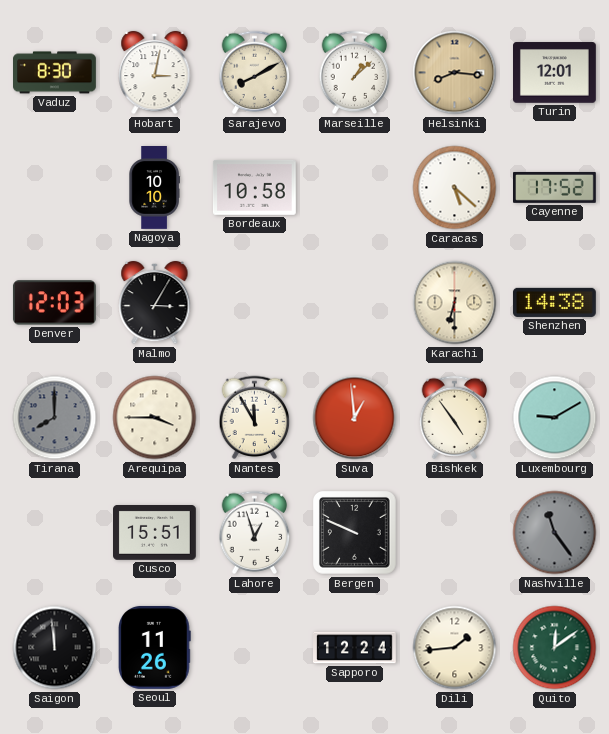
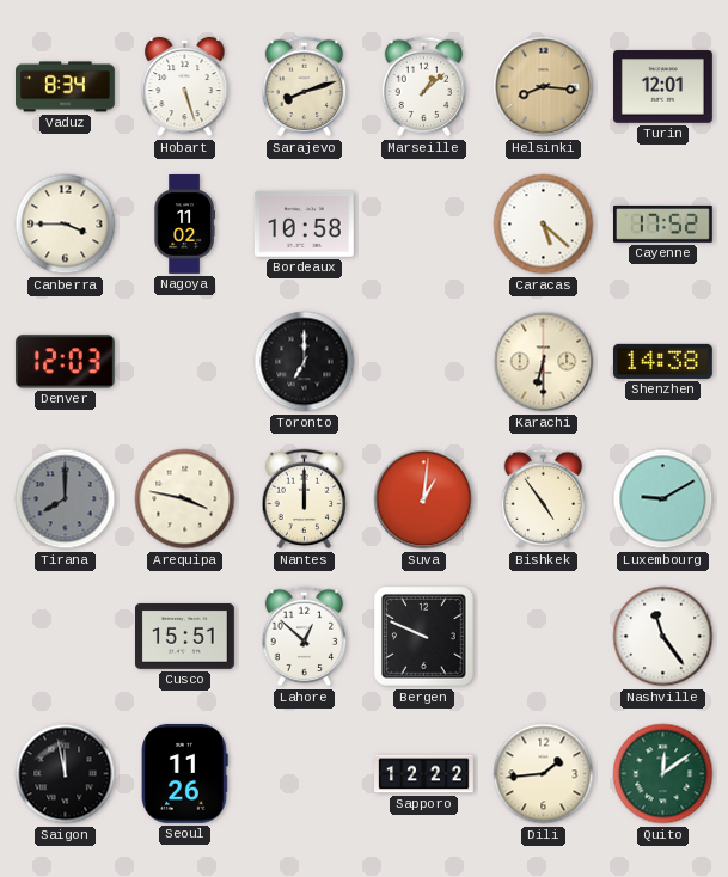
Vaduz: 8:30 -> 8:34
Hobart: 3:02 -> 5:27
Sarajevo: 8:10 -> 8:12
Canberra: none -> 3:45
Nagoya: 10:10 -> 11:02
Malmo: 3:05 -> none
Toronto: none -> 7:00
Arequipa: 3:45 -> 3:47
Nantes: 11:55 -> 12:00
Suva: 12:59 -> 1:01
Lahore: 12:57 -> 12:52
Nashville dial: grey -> white
Saigon: 11:59 -> 11:58
Sapporo: 12:24 -> 12:22
